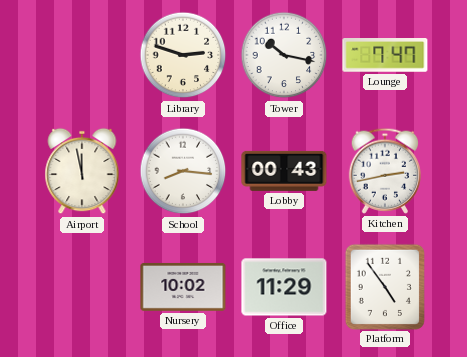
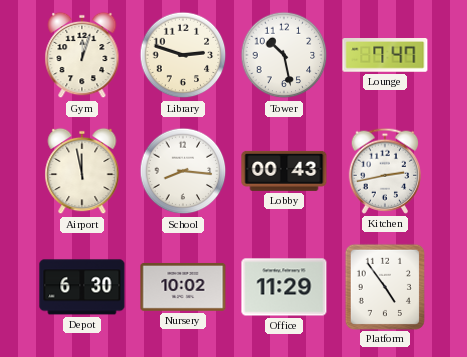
Gym: none -> 12:03
Tower: 10:17 -> 10:28
Depot: none -> 6:30
